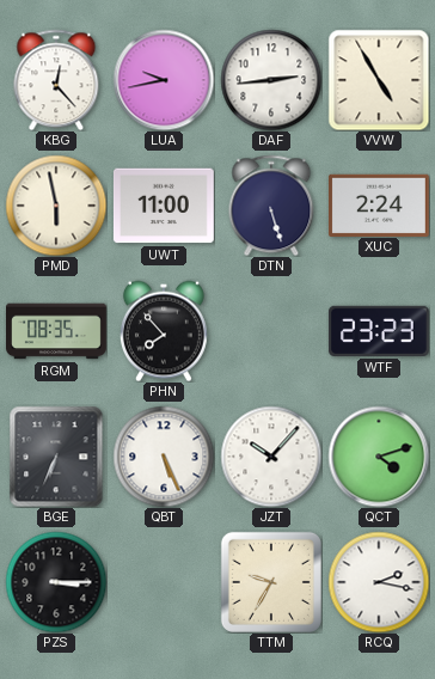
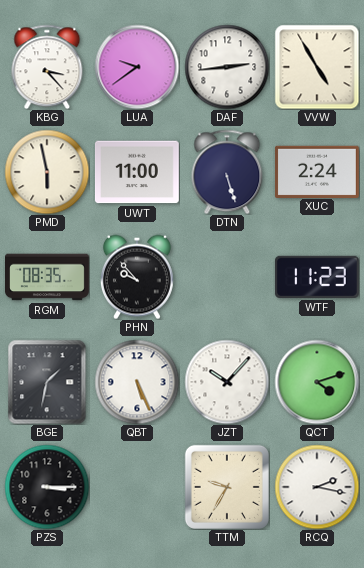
KBG: 12:23 -> 3:23
LUA: 9:43 -> 9:39
PHN: 7:53 -> 9:53
WTF: 23:23 -> 11:23
BGE: 6:34 -> 1:32
